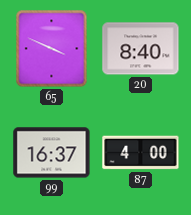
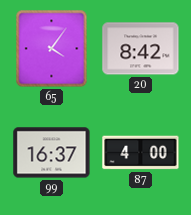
65: 3:49 -> 4:06
20: 8:40 -> 8:42
